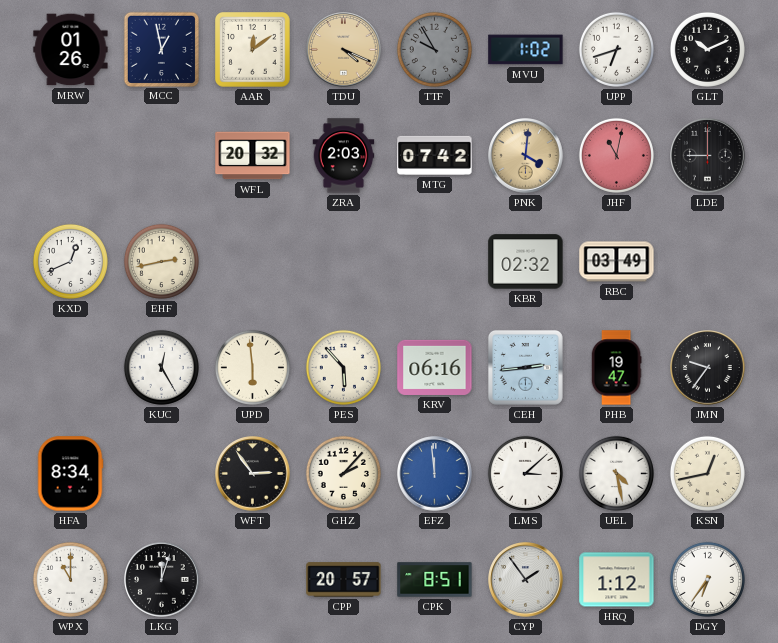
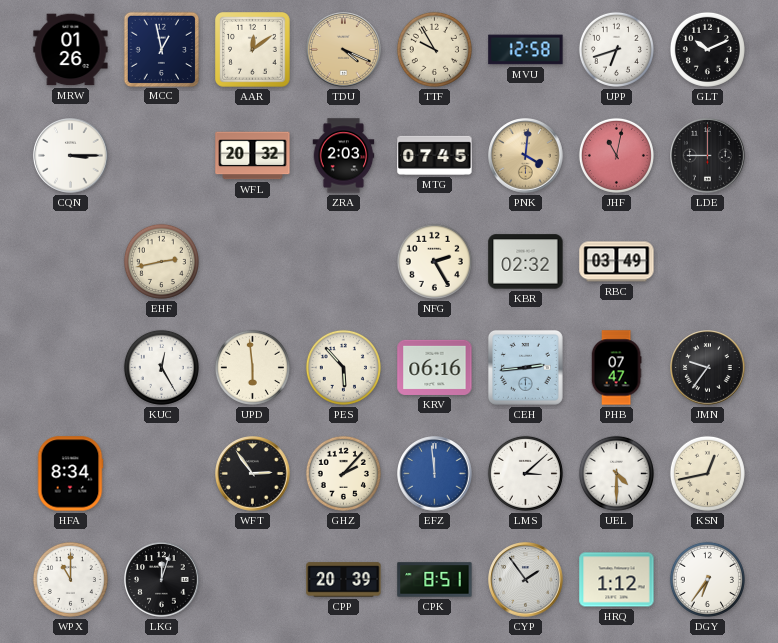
TTF dial: grey -> cream
MVU: 1:02 -> 12:58
CQN: none -> 3:15
MTG: 07:42 -> 07:45
KXD: 12:41 -> none
NFG: none -> 2:25
PHB: 19:47 -> 07:47
UEL: 4:28 -> 4:30
CPP: 20:57 -> 20:39
